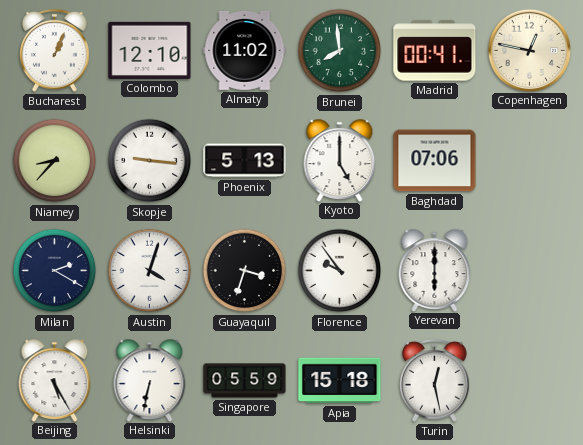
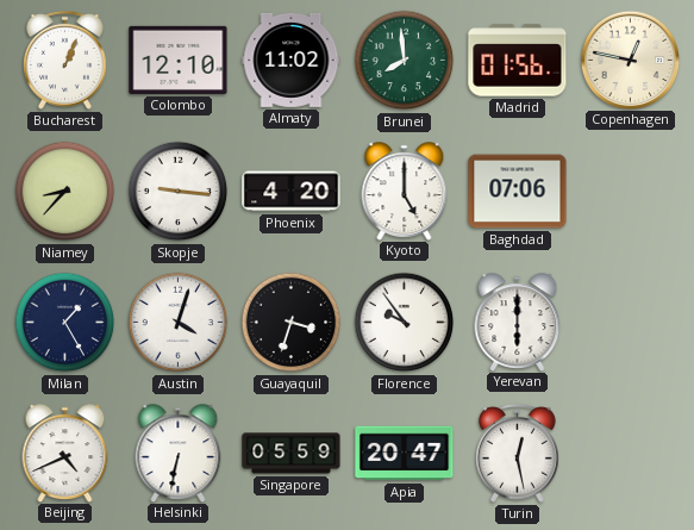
Madrid: 00:41 -> 01:56
Phoenix: 5:13 -> 4:20
Milan: 2:20 -> 1:25
Beijing: 5:25 -> 4:41
Apia: 15:18 -> 20:47
